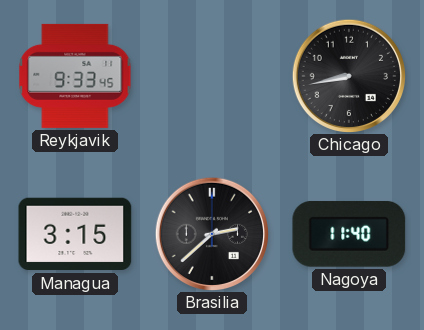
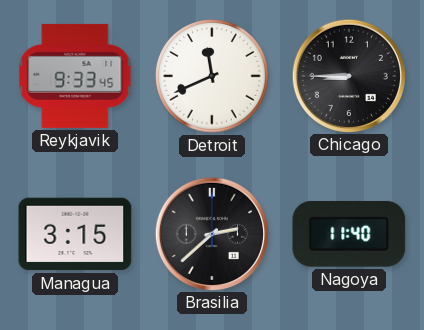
Detroit: none -> 11:41
Chicago: 8:43 -> 8:45
